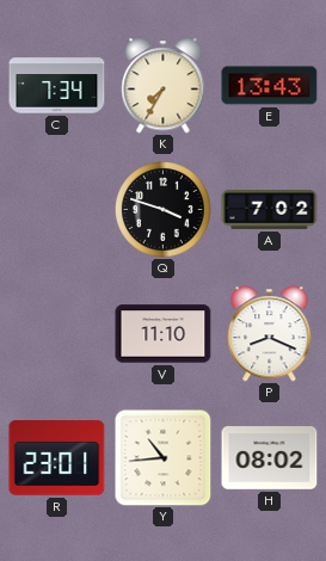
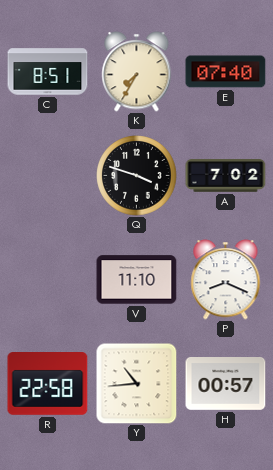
C: 7:34 -> 8:51
E: 13:43 -> 07:40
R: 23:01 -> 22:58
H: 08:02 -> 00:57
